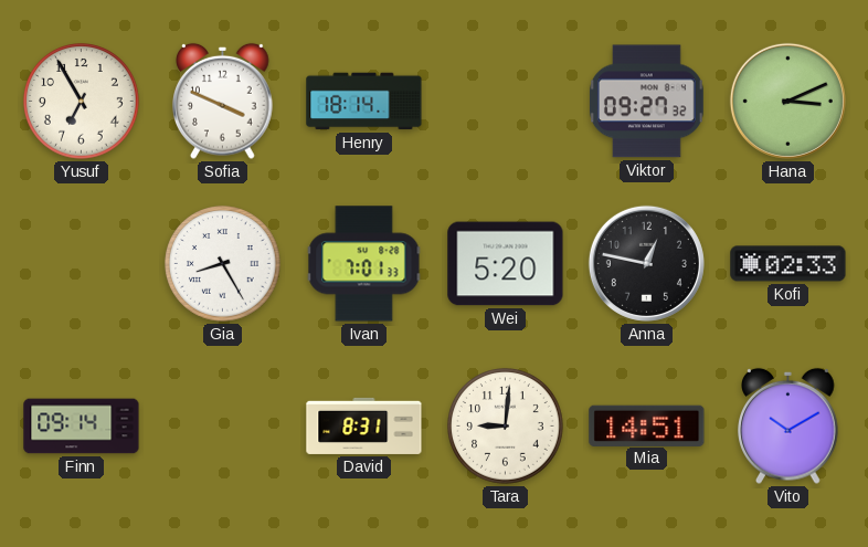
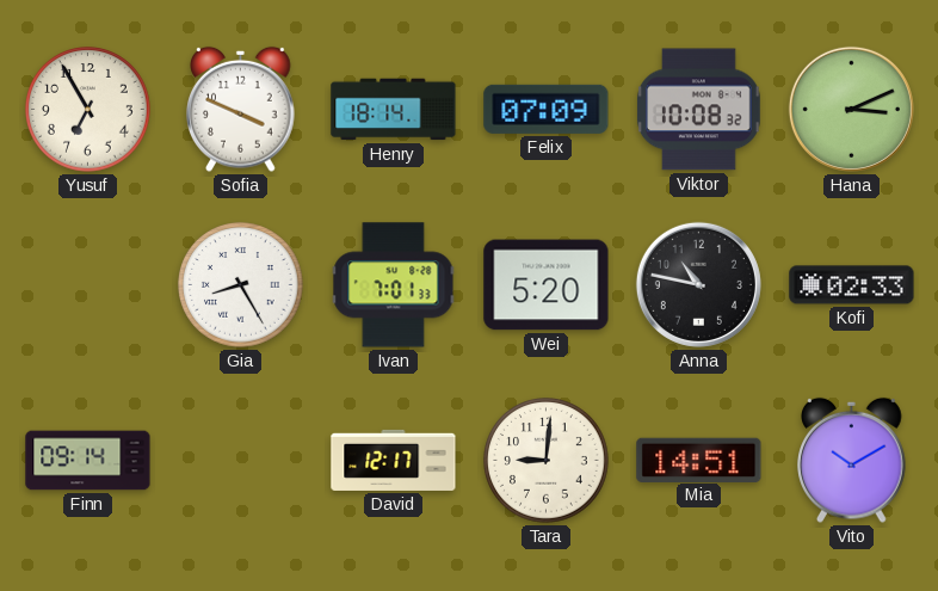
Felix: none -> 07:09
Viktor: 09:27 -> 10:08
Anna: 12:47 -> 10:47
David: 8:31 -> 12:17
